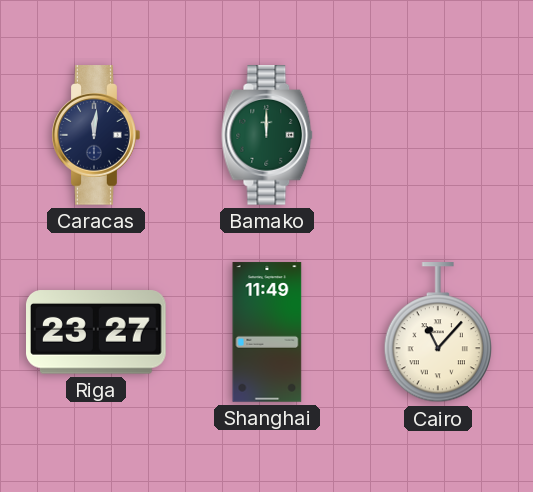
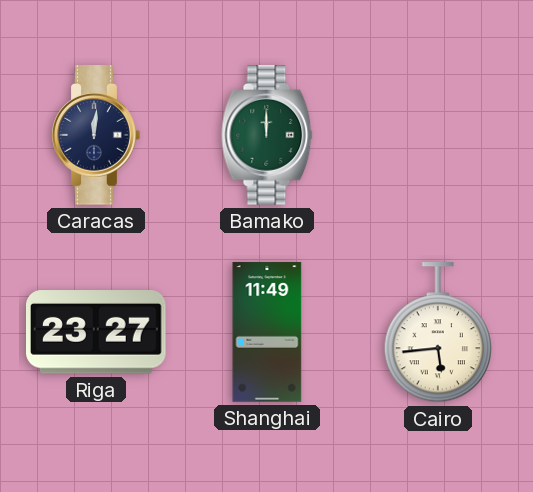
Cairo: 11:07 -> 5:44
